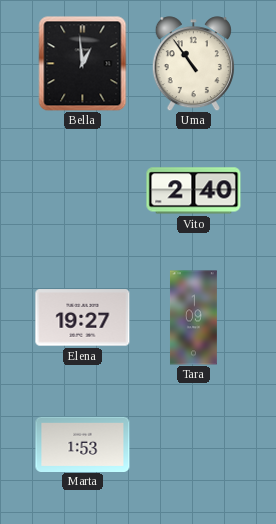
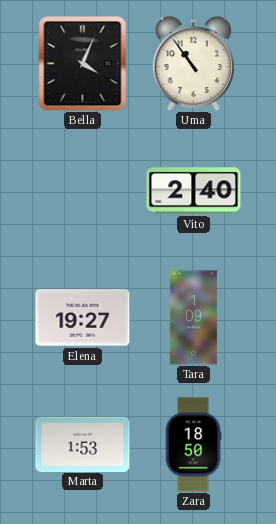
Bella: 12:59 -> 4:04
Zara: none -> 18:50
